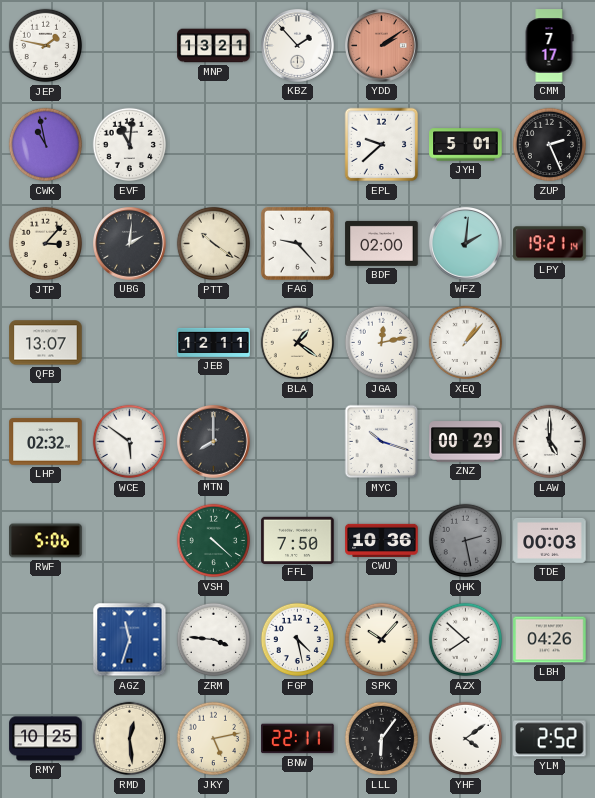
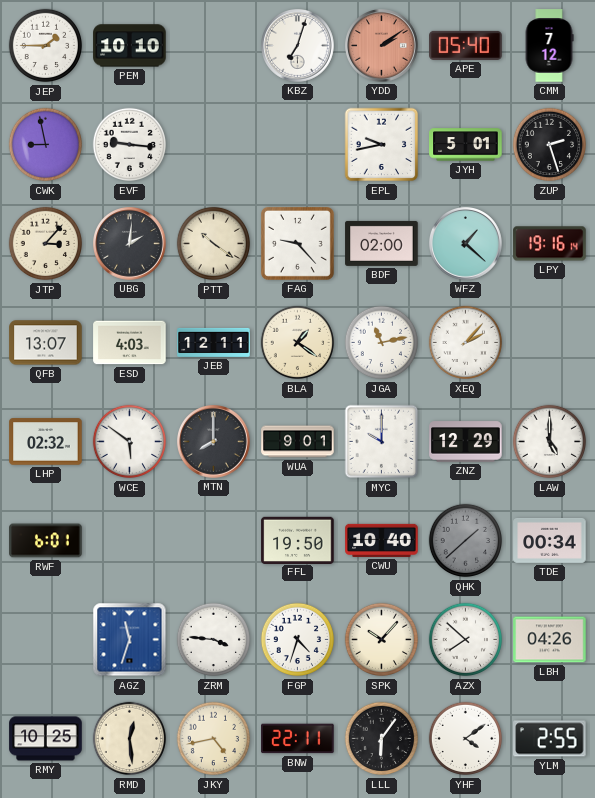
JEP: 1:47 -> 1:45
PEM: none -> 10:10
MNP: 13:21 -> none
KBZ: 1:53 -> 7:03
APE: none -> 05:40
CMM: 7:17 -> 7:12
CWK: 10:58 -> 8:58
EVF: 11:01 -> 9:16
EPL: 9:38 -> 9:43
ZUP: 2:26 -> 2:27
WFZ: 2:01 -> 1:22
LPY: 19:21 -> 19:16
ESD: none -> 4:03
JGA: 12:13 -> 11:13
XEQ: 1:07 -> 2:07
WUA: none -> 9:01
MYC: 10:18 -> 10:00
ZNZ: 00:29 -> 12:29
RWF: 5:06 -> 6:01
VSH: 4:22 -> none
FFL: 7:50 -> 19:50
CWU: 10:36 -> 10:40
QHK: 2:28 -> 1:38
TDE: 00:03 -> 00:34
FGP: 4:28 -> 4:33
JKY: 5:13 -> 4:43
YLM: 2:52 -> 2:55
